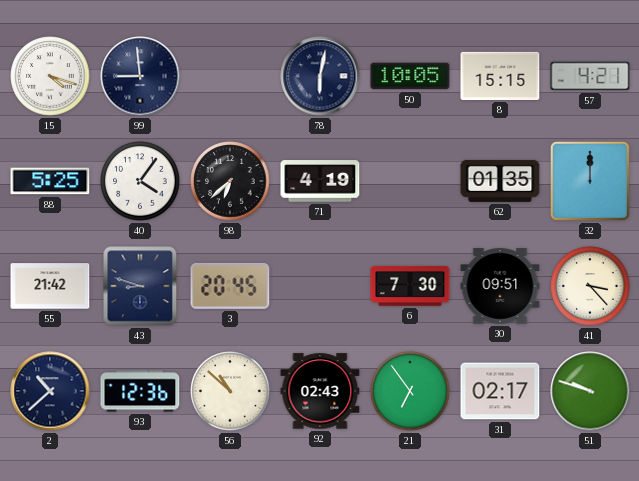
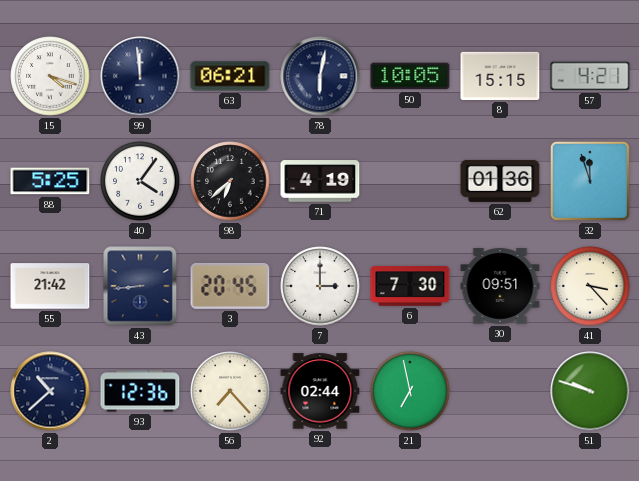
99: 8:59 -> 11:59
63: none -> 06:21
62: 01:35 -> 01:36
32: 12:00 -> 11:57
43: 8:48 -> 8:44
7: none -> 3:00
56: 10:52 -> 7:23
92: 02:43 -> 02:44
21: 6:54 -> 6:58
31: 02:17 -> none
